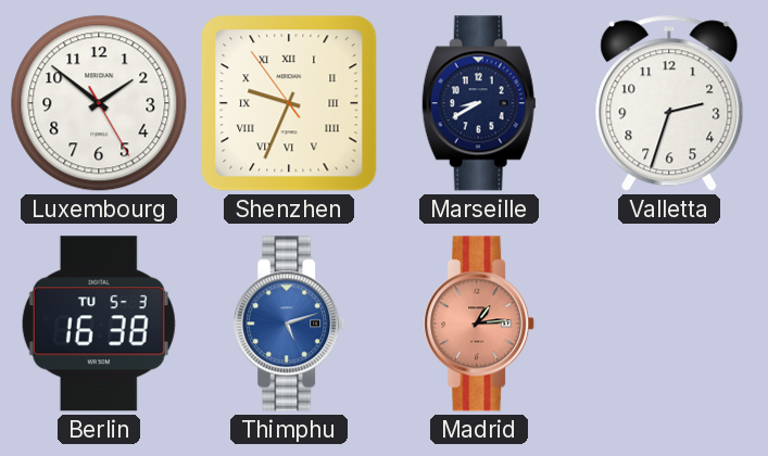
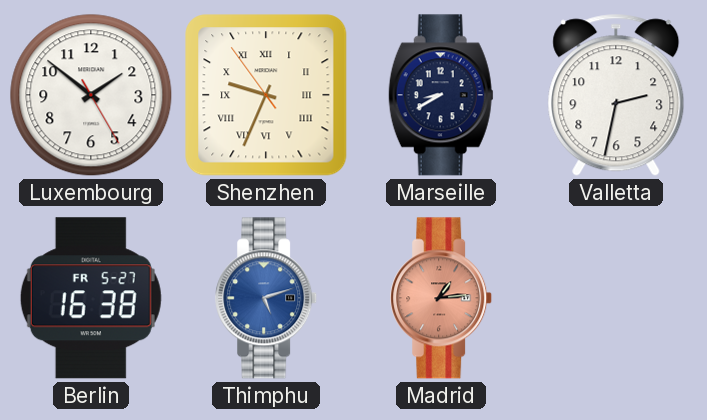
Valletta: 2:33 -> 2:32
Berlin date: TU 5-3 -> FR 5-27
